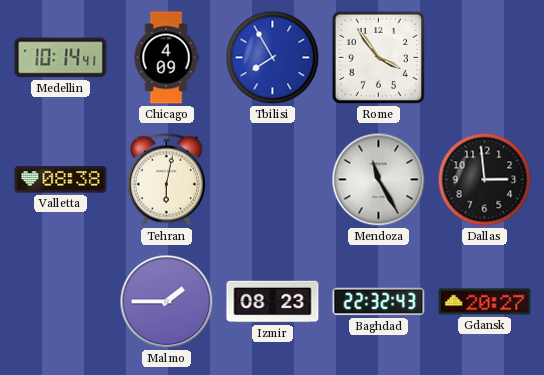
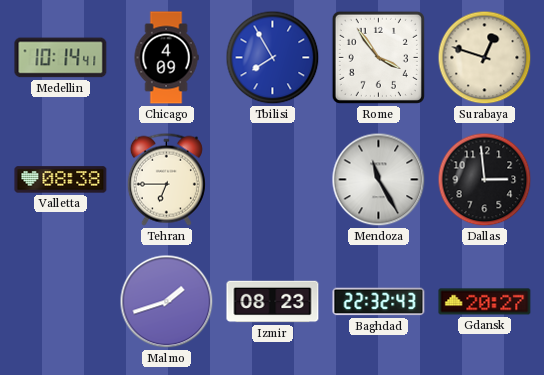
Surabaya: none -> 12:48
Tehran: 6:02 -> 6:45
Malmo: 1:45 -> 1:42
